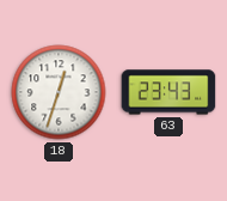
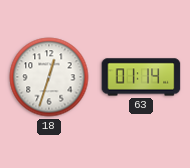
63: 23:43 -> 01:14
